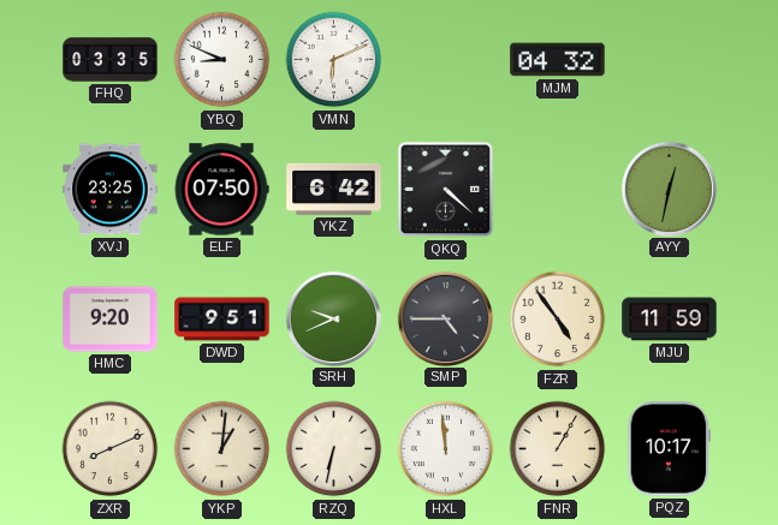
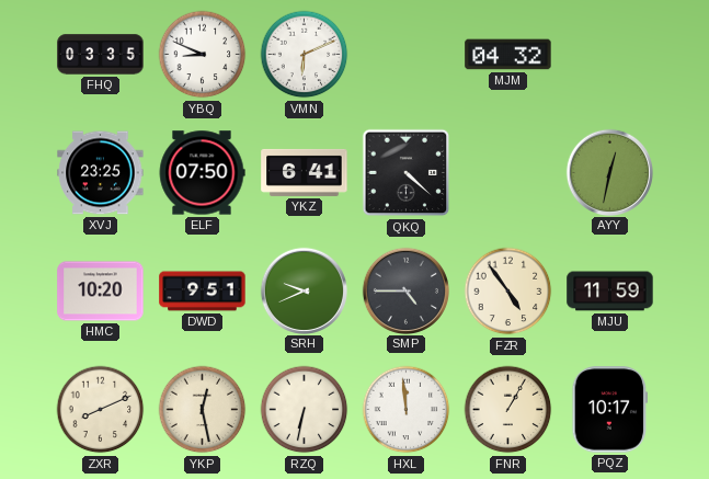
YKZ: 6:42 -> 6:41
HMC: 9:20 -> 10:20
YKP: 1:01 -> 12:28
